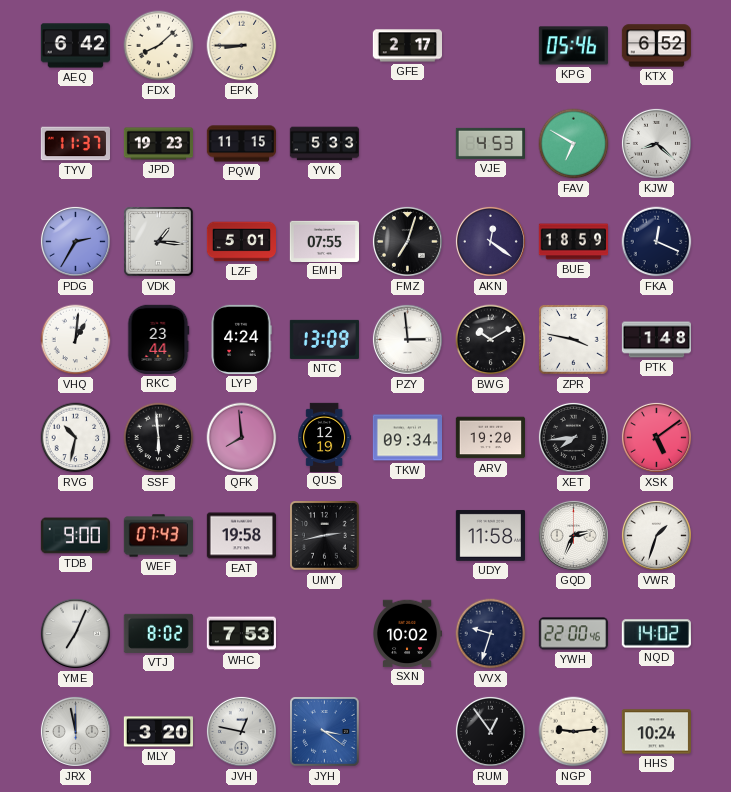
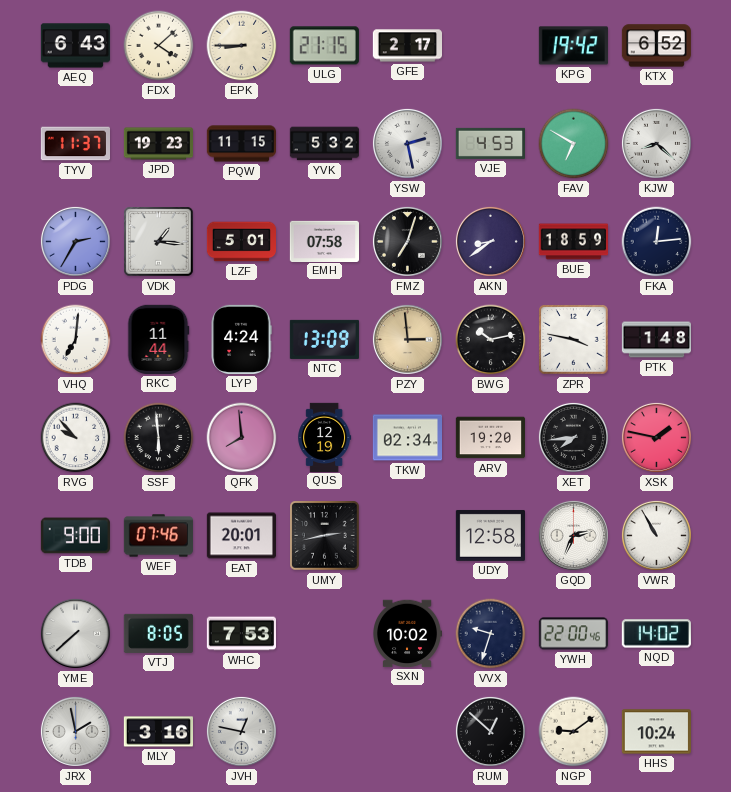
AEQ: 6:42 -> 6:43
FDX: 8:08 -> 4:08
ULG: none -> 21:15
KPG: 05:46 -> 19:42
YVK: 5:33 -> 5:32
YSW: none -> 2:28
EMH: 07:55 -> 07:58
AKN: 12:21 -> 8:39
FKA: 12:19 -> 12:14
VHQ: 1:01 -> 7:01
RKC: 23:44 -> 11:44
PZY dial: white -> champagne
BWG: 10:10 -> 10:13
RVG: 10:32 -> 9:53
TKW: 09:34 -> 02:34
XSK: 5:09 -> 1:47
WEF: 07:43 -> 07:46
EAT: 19:58 -> 20:01
UDY: 11:58 -> 12:58
VWR: 1:33 -> 10:55
YME: 7:04 -> 7:38
VTJ: 8:02 -> 8:05
JRX: 11:58 -> 1:58
MLY: 3:20 -> 3:16
JYH: 3:21 -> none
RUM: 12:54 -> 12:52
NGP: 9:14 -> 9:09
